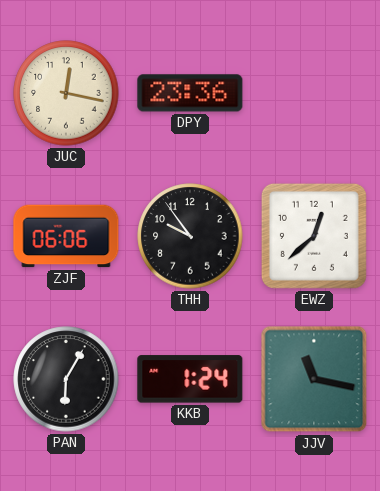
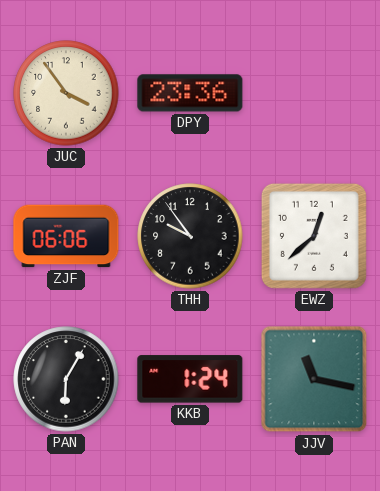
JUC: 12:17 -> 3:54
